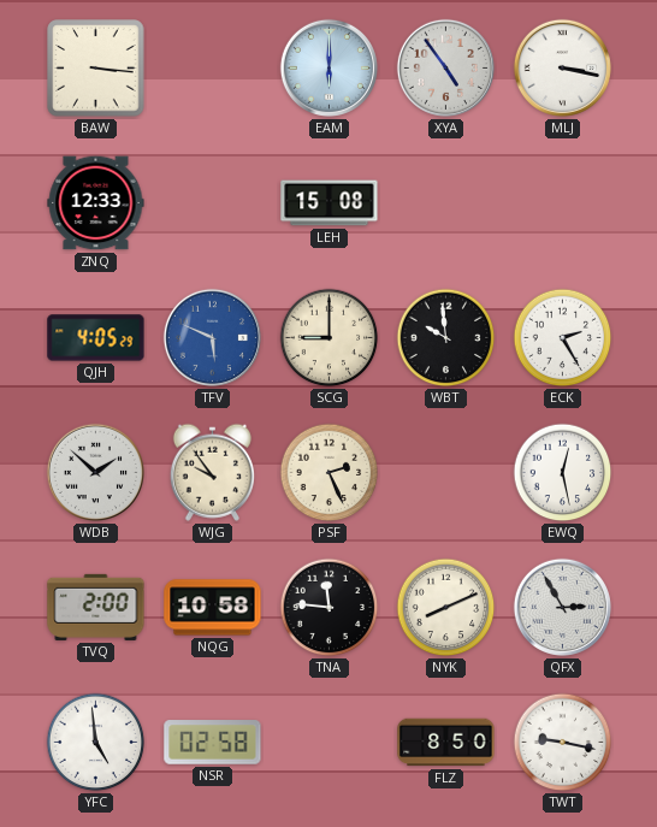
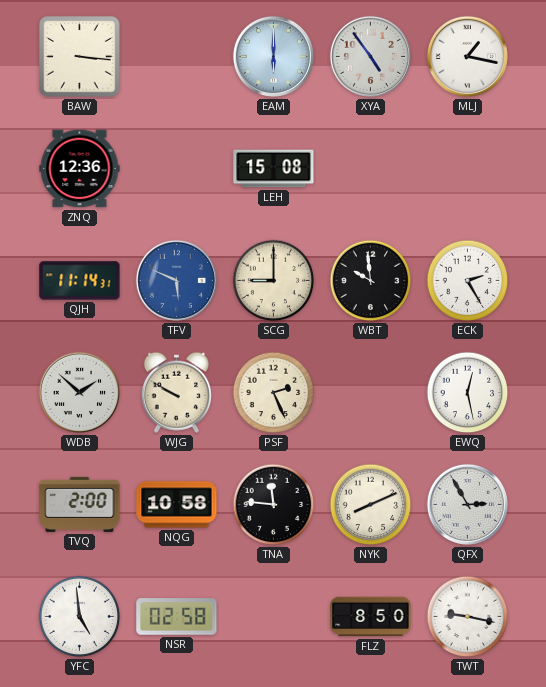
MLJ: 3:17 -> 1:17
ZNQ: 12:33 -> 12:36
QJH: 4:05 -> 11:14
WJG: 9:54 -> 9:50
